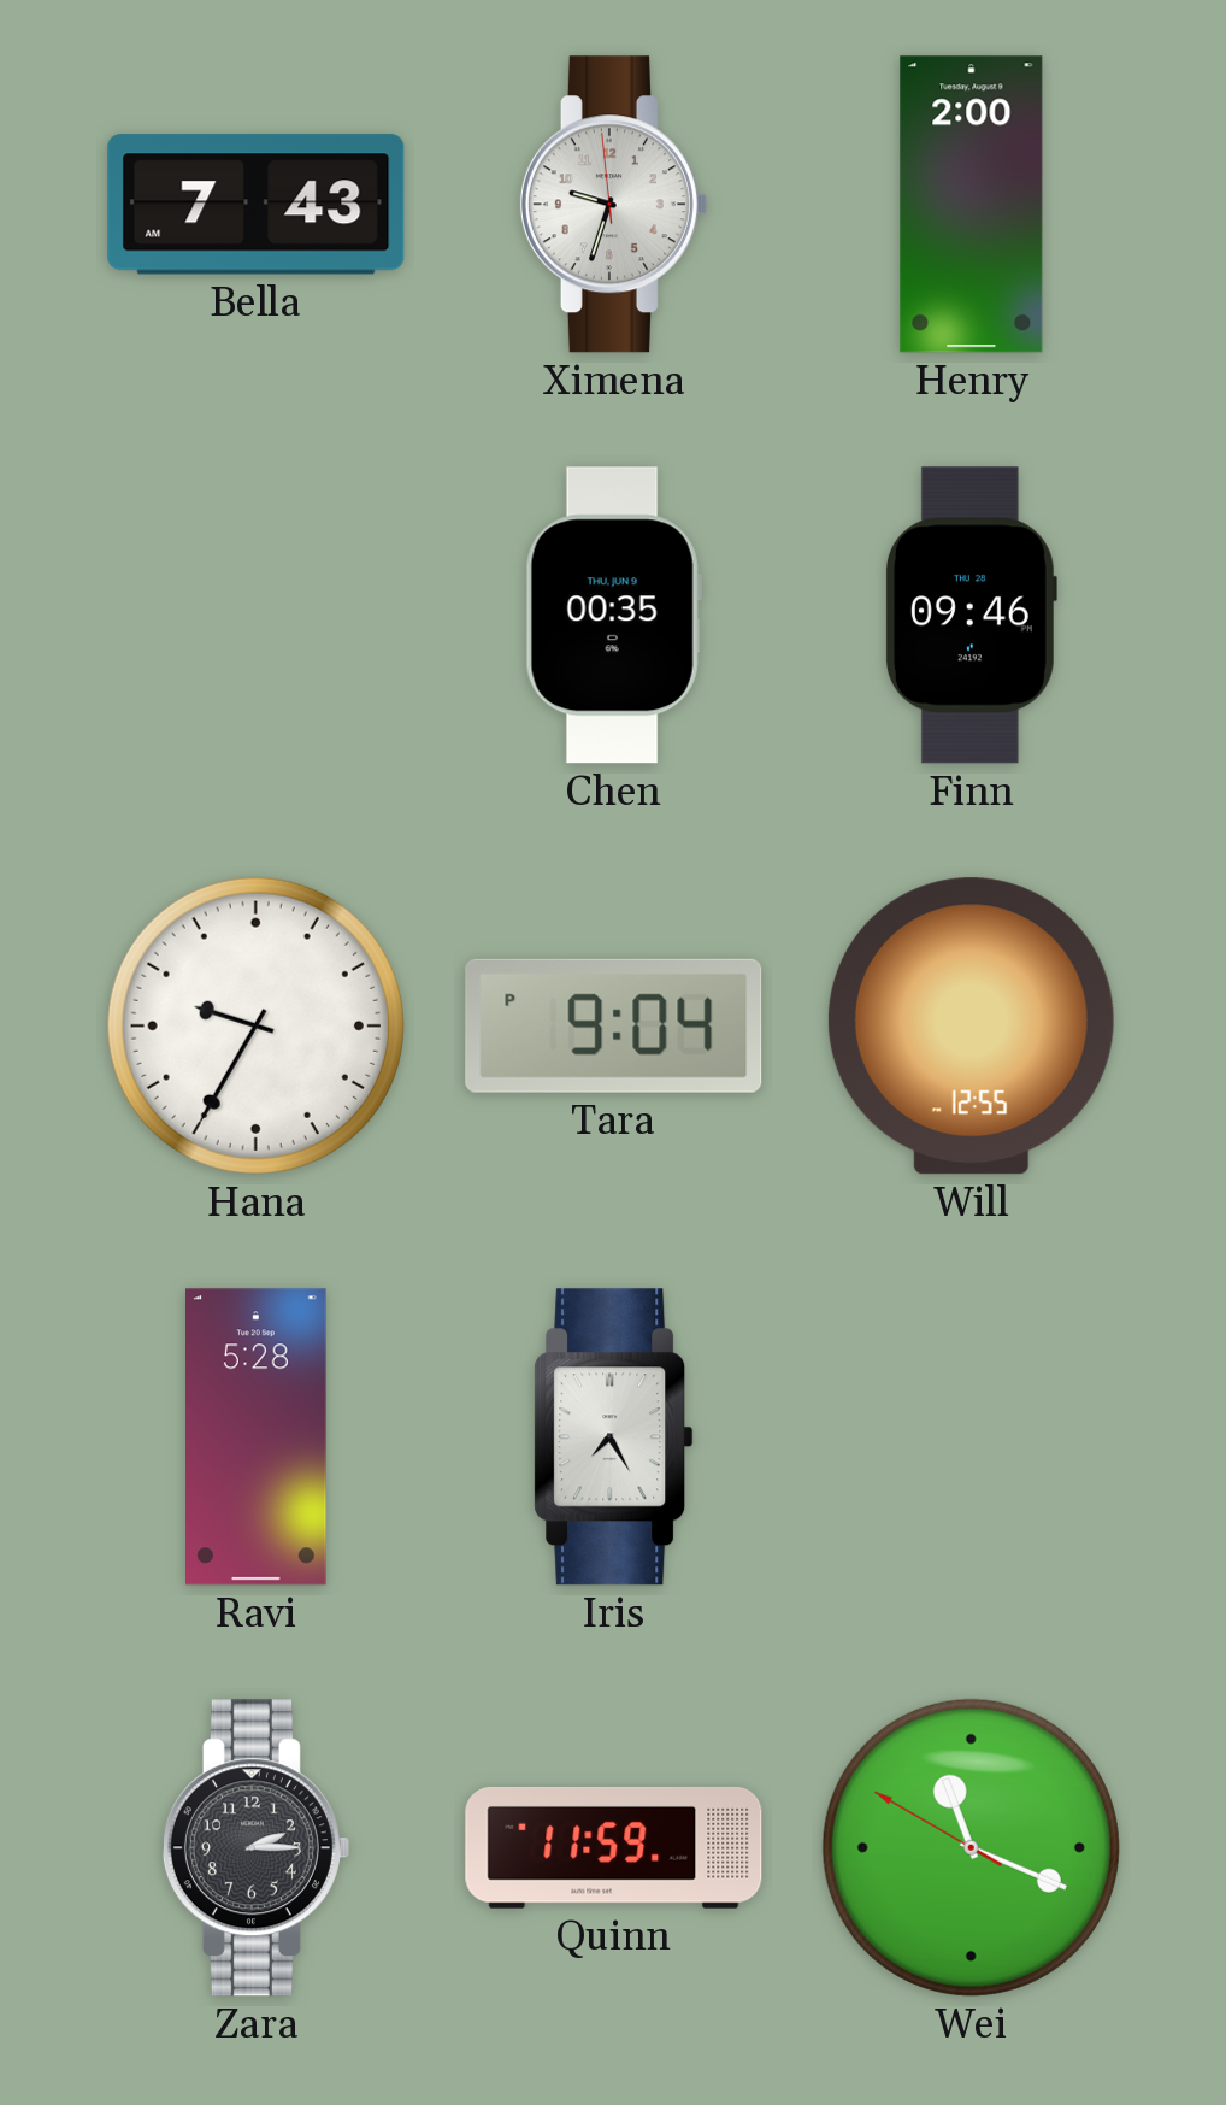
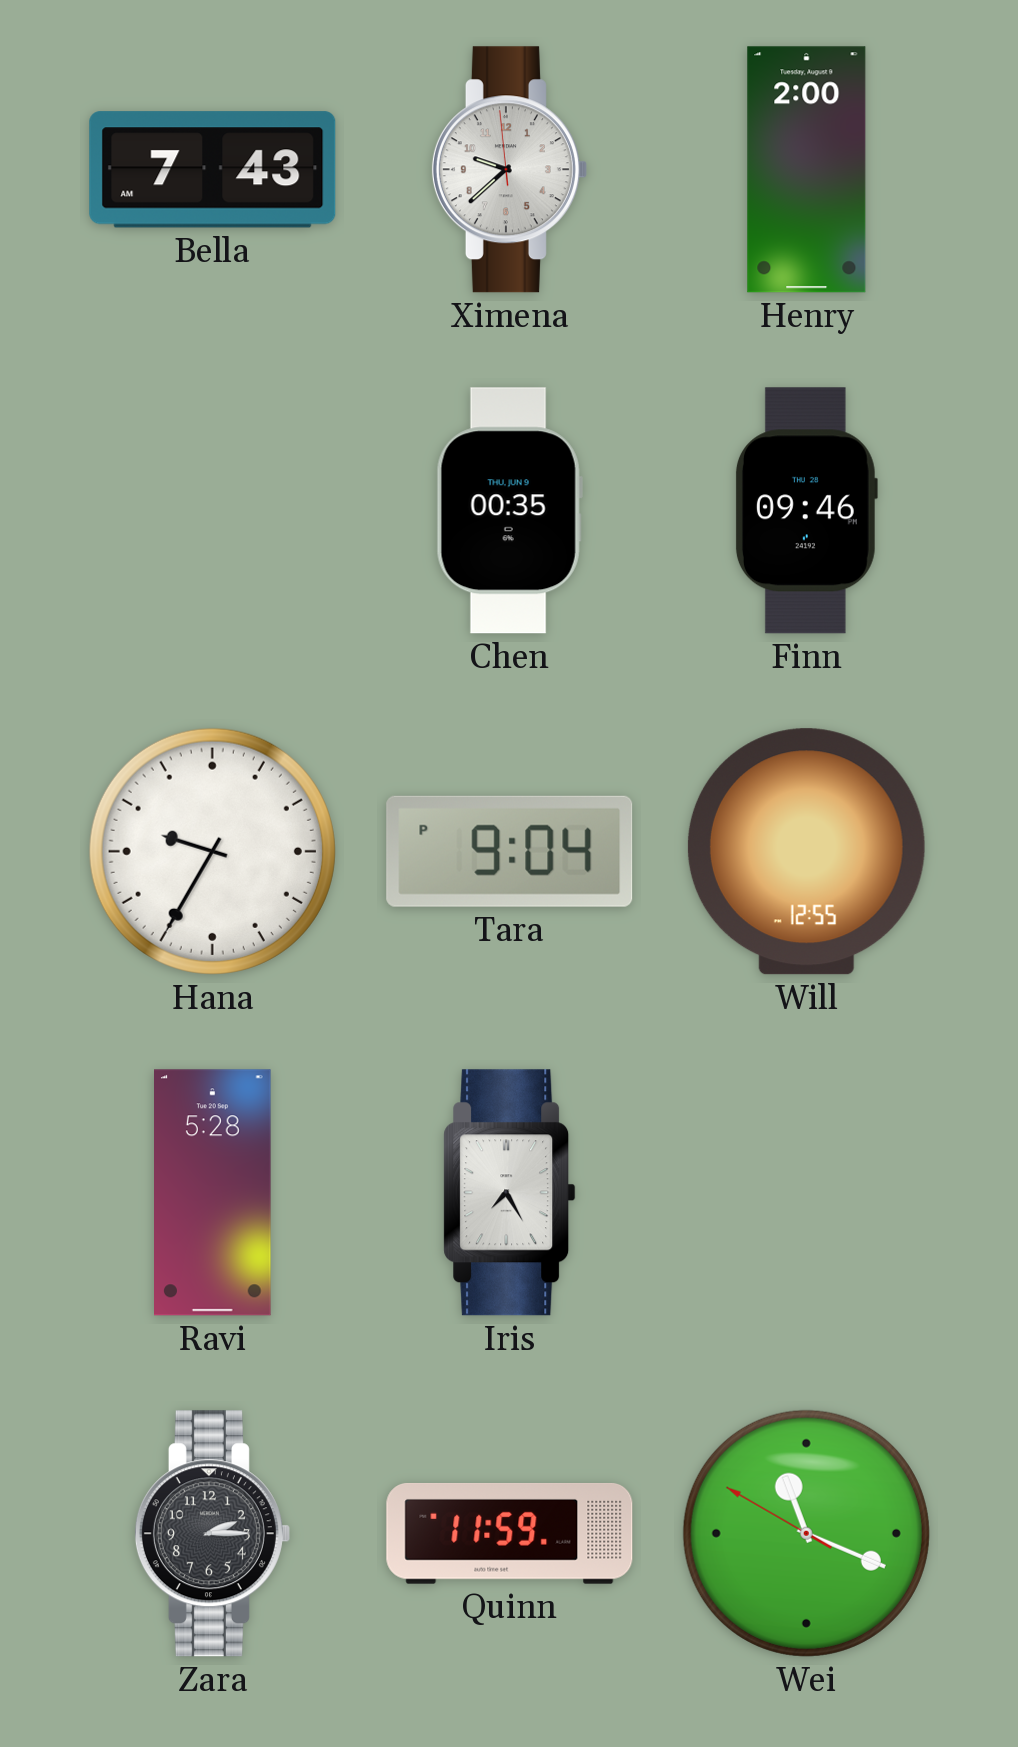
Ximena: 9:32 -> 9:37
